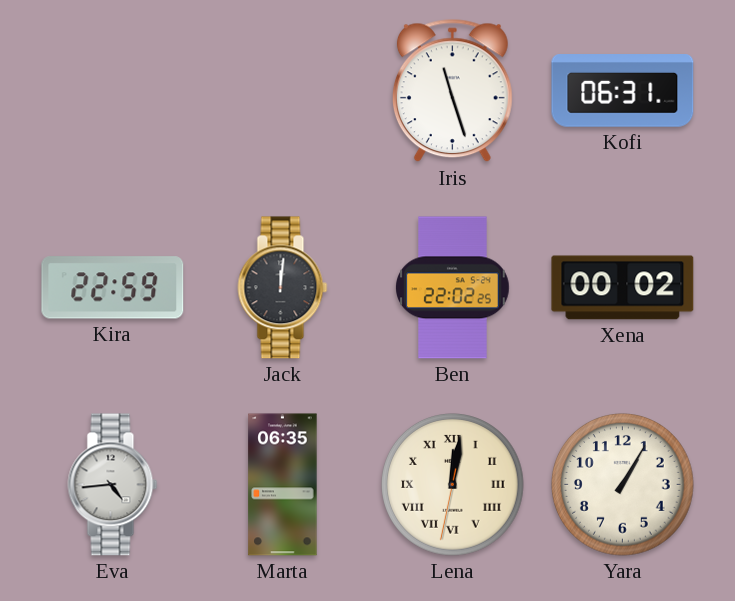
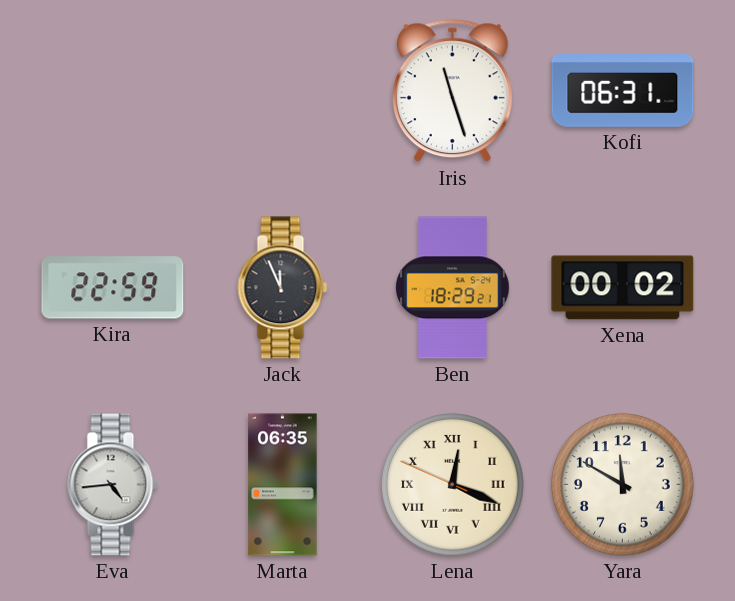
Jack: 12:01 -> 11:56
Ben: 22:02 -> 18:29
Lena: 12:01 -> 12:18
Yara: 1:05 -> 11:50
